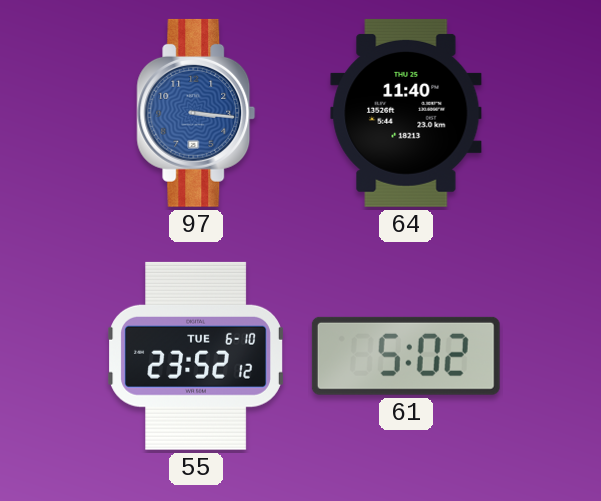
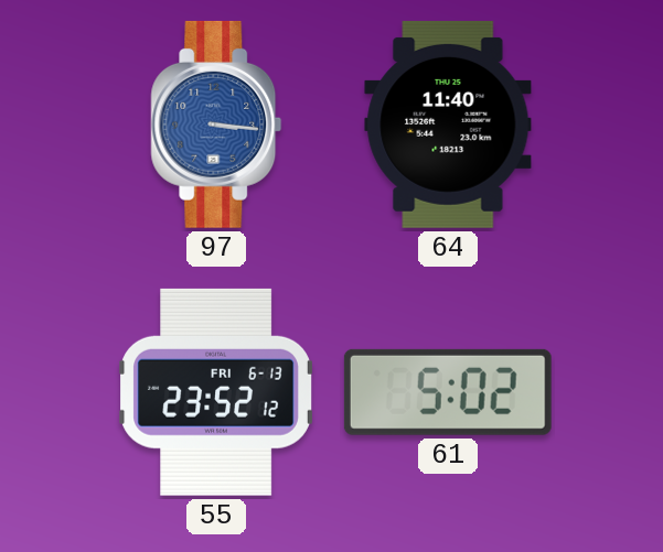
55 date: TUE 6-10 -> FRI 6-13
